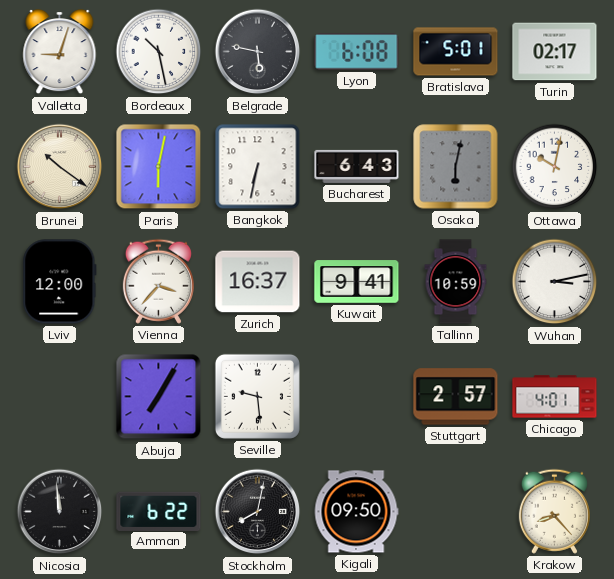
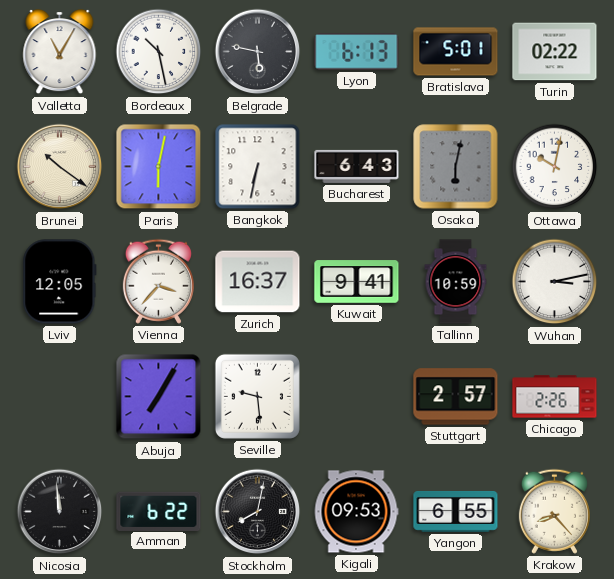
Valletta: 9:03 -> 11:05
Lyon: 6:08 -> 6:13
Turin: 02:17 -> 02:22
Lviv: 12:00 -> 12:05
Chicago: 4:01 -> 2:26
Kigali: 09:50 -> 09:53
Yangon: none -> 6:55
